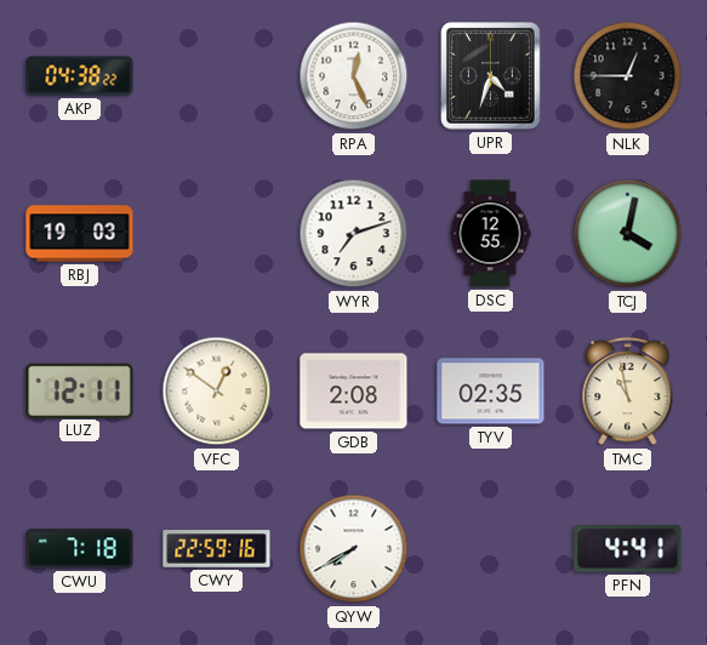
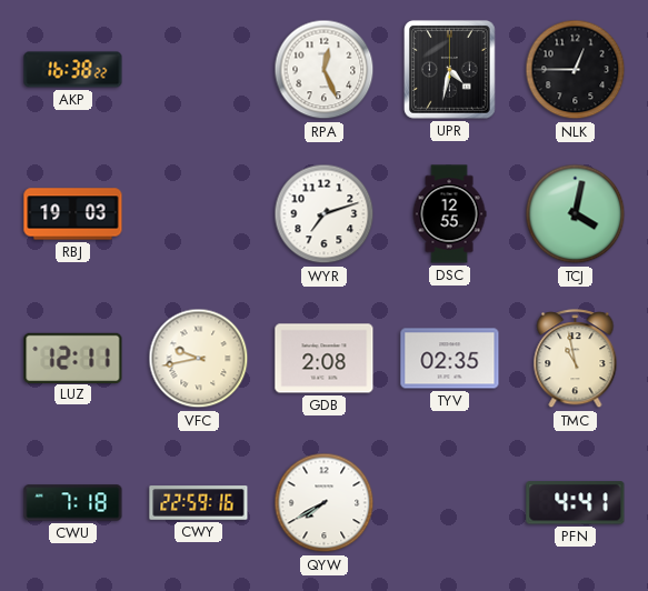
AKP: 04:38 -> 16:38
UPR: 4:33 -> 4:32
VFC: 12:51 -> 9:43
